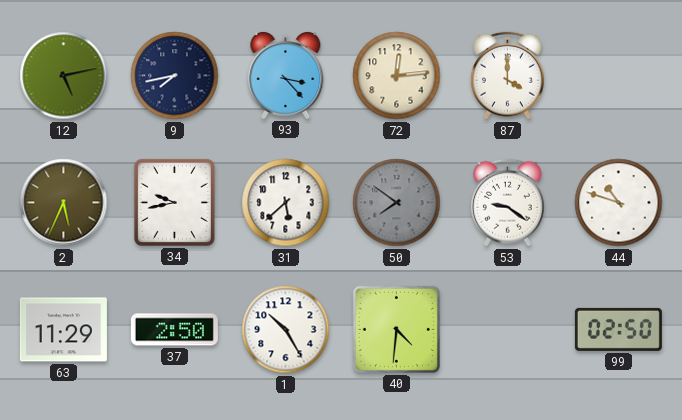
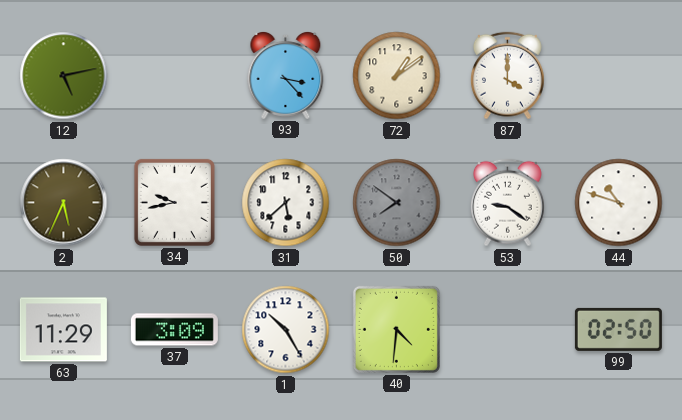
9: 7:43 -> none
72: 12:14 -> 1:09
37: 2:50 -> 3:09
